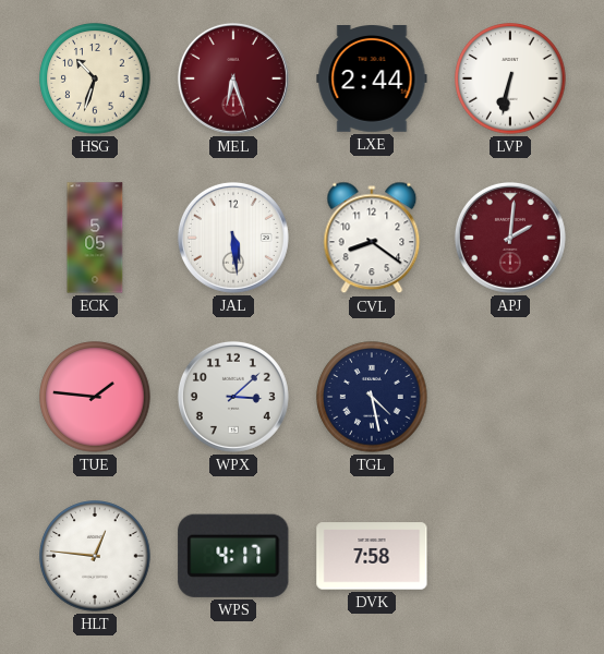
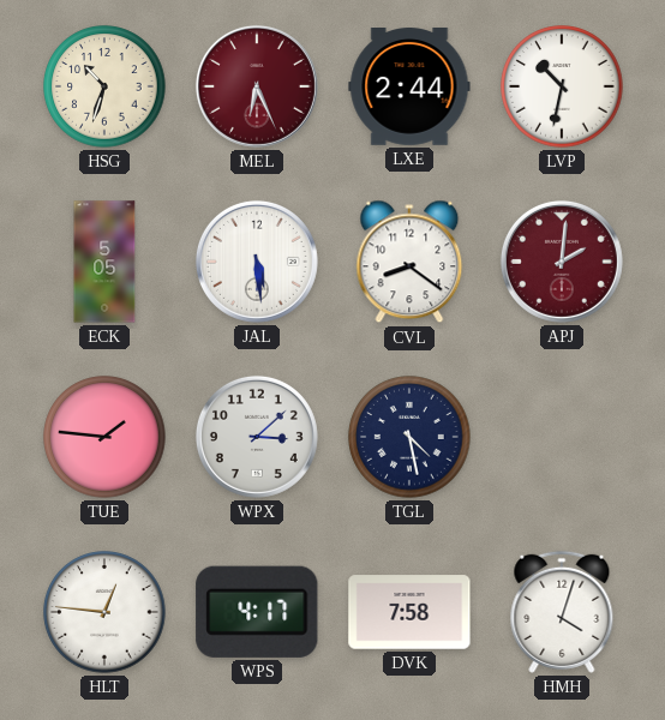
MEL: 6:27 -> 6:26
LVP: 6:32 -> 10:32
HMH: none -> 4:03
